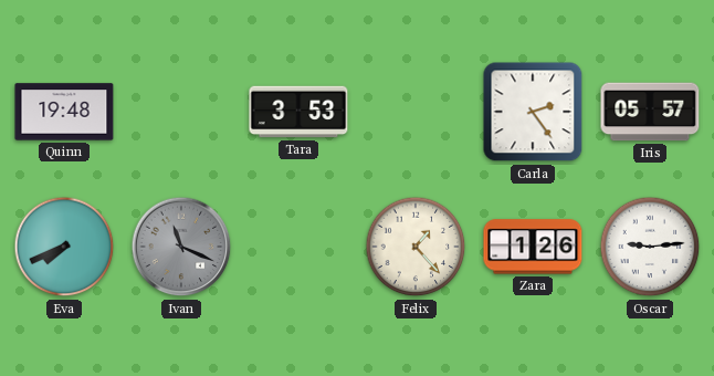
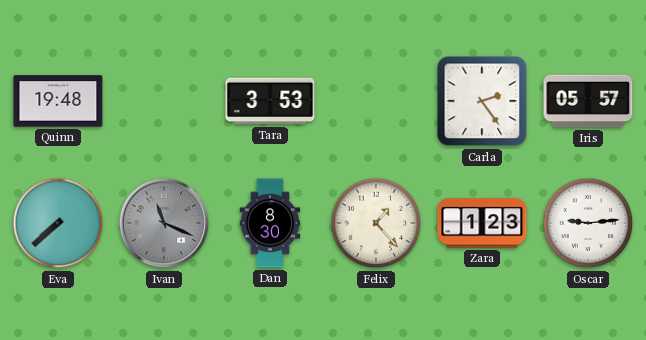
Eva: 7:41 -> 7:38
Dan: none -> 8:30
Zara: 1:26 -> 1:23
